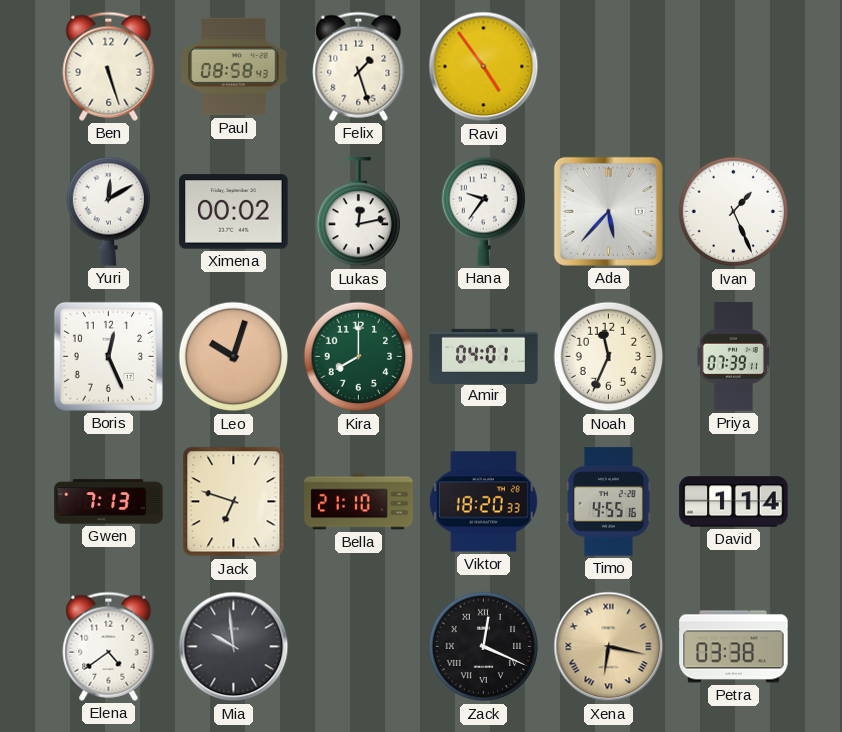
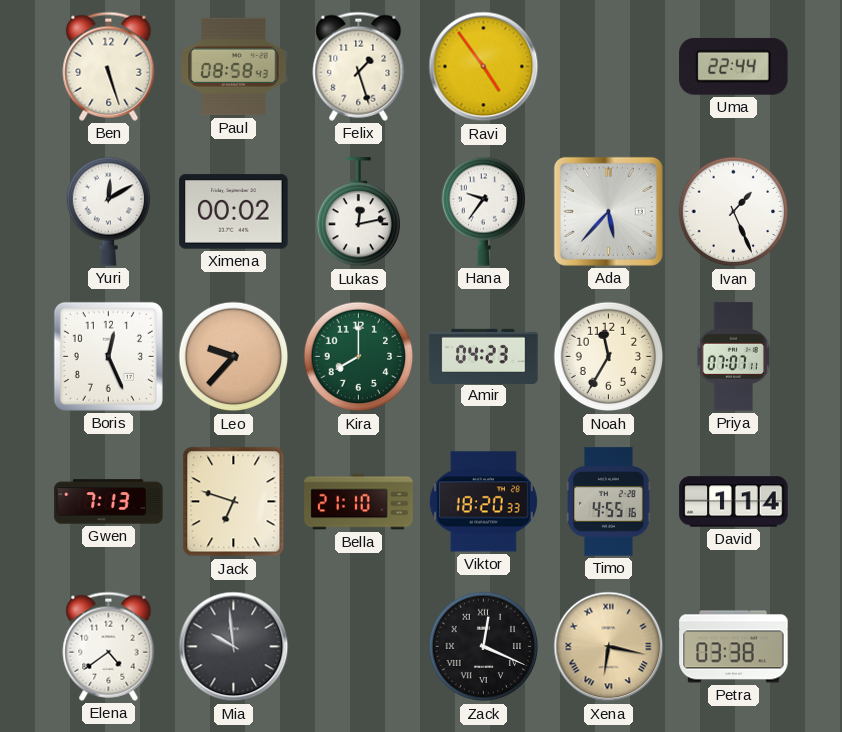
Uma: none -> 22:44
Leo: 10:03 -> 9:37
Amir: 04:01 -> 04:23
Noah: 11:34 -> 11:35
Priya: 07:39 -> 07:07
